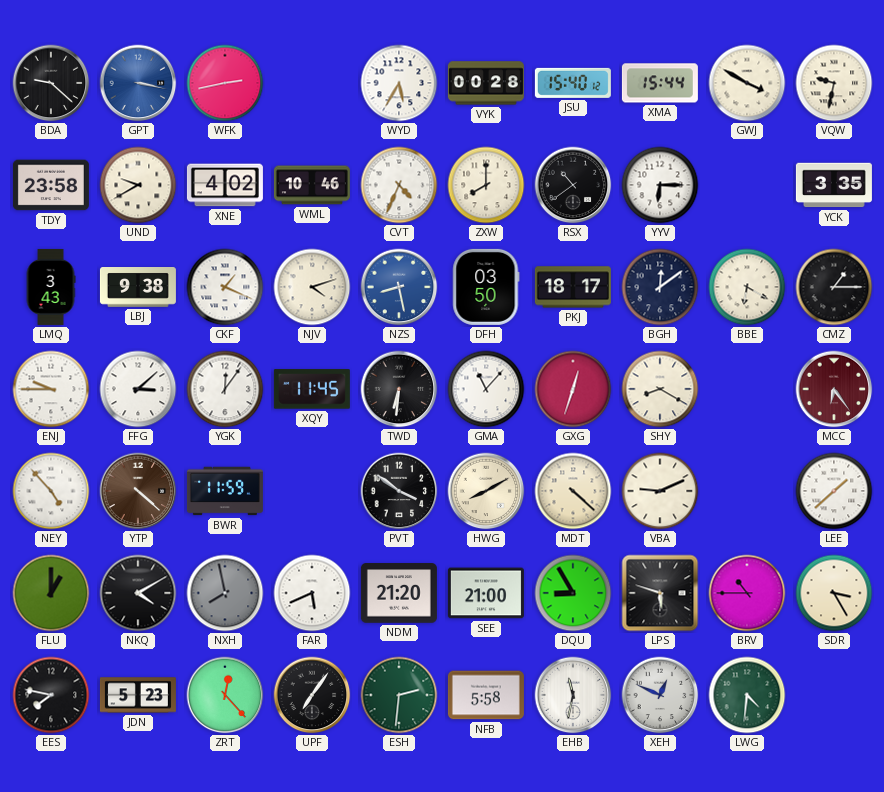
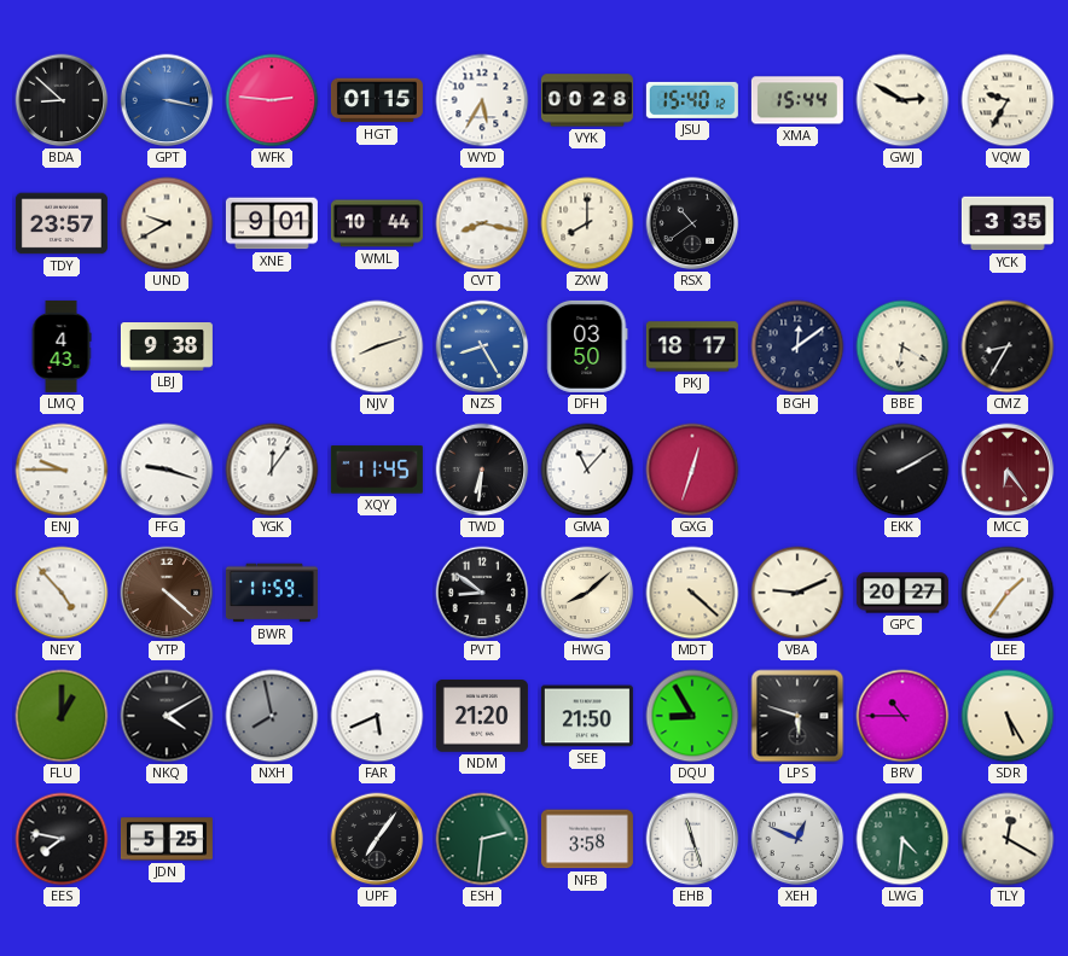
BDA: 9:22 -> 8:52
WFK: 2:43 -> 2:46
HGT: none -> 01:15
GWJ: 3:50 -> 2:50
VQW: 9:32 -> 9:35
TDY: 23:58 -> 23:57
XNE: 4:02 -> 9:01
WML: 10:46 -> 10:44
CVT: 4:34 -> 8:17
YYV: 6:15 -> none
LMQ: 3:43 -> 4:43
CKF: 1:19 -> none
NJV: 4:12 -> 8:12
NZS: 8:28 -> 8:25
CMZ: 1:15 -> 8:35
FFG: 3:08 -> 9:18
SHY: 8:20 -> none
EKK: none -> 2:10
PVT: 3:51 -> 8:51
HWG: 8:10 -> 8:08
GPC: none -> 20:27
LEE: 1:38 -> 1:36
SEE: 21:00 -> 21:50
SDR: 3:25 -> 5:25
JDN: 5:23 -> 5:25
ZRT: 12:23 -> none
NFB: 5:58 -> 3:58
EHB: 11:32 -> 11:27
TLY: none -> 12:20
